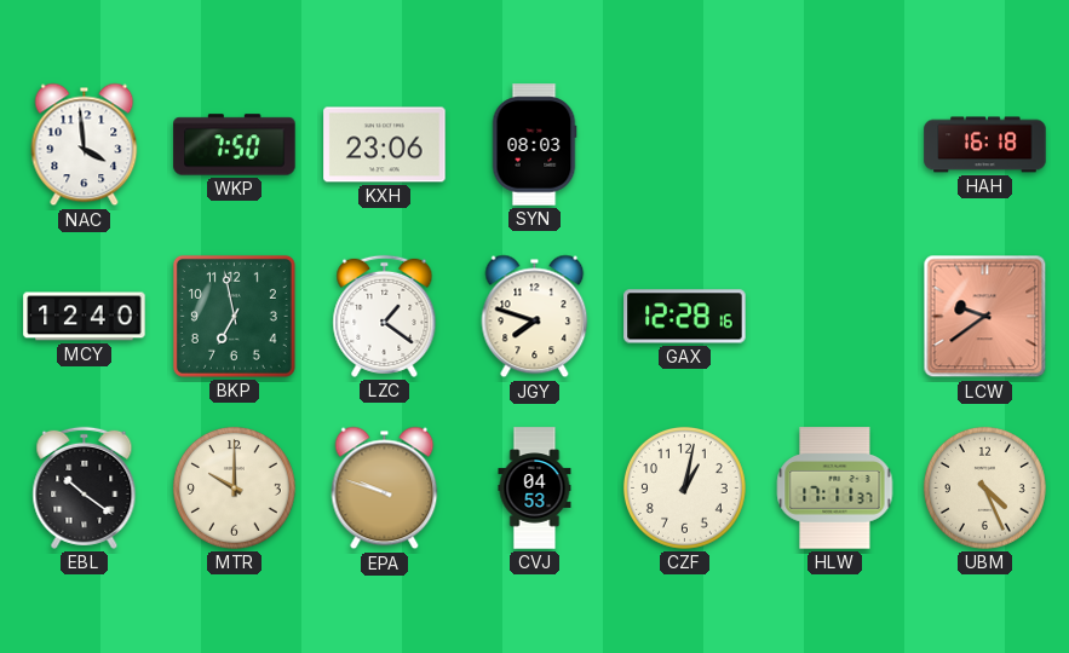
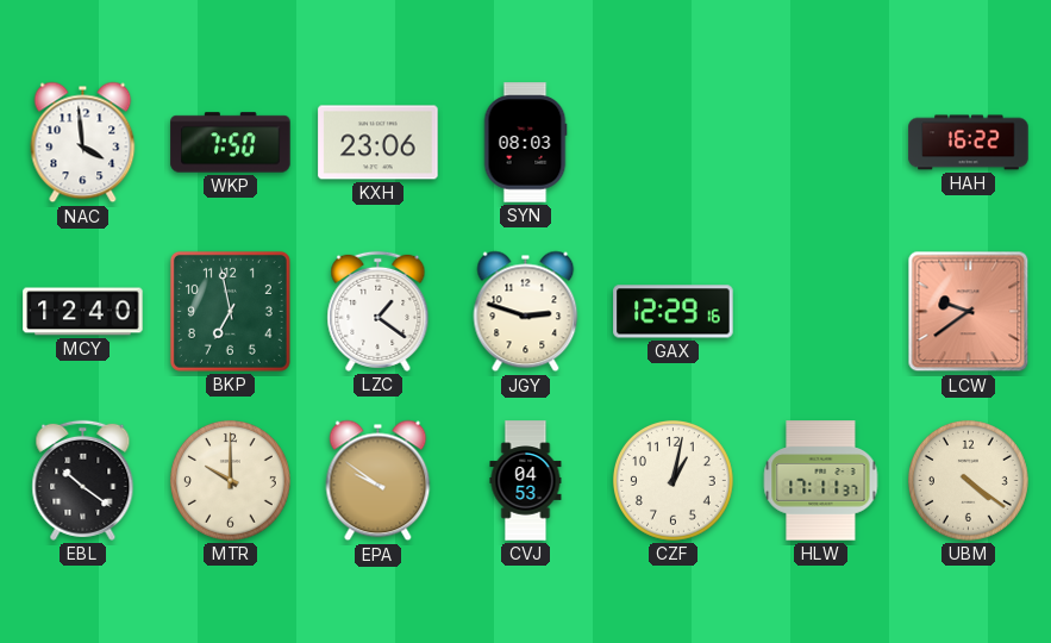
HAH: 16:18 -> 16:22
JGY: 7:48 -> 2:48
GAX: 12:28 -> 12:29
EPA: 9:48 -> 9:51
UBM: 4:26 -> 4:21
